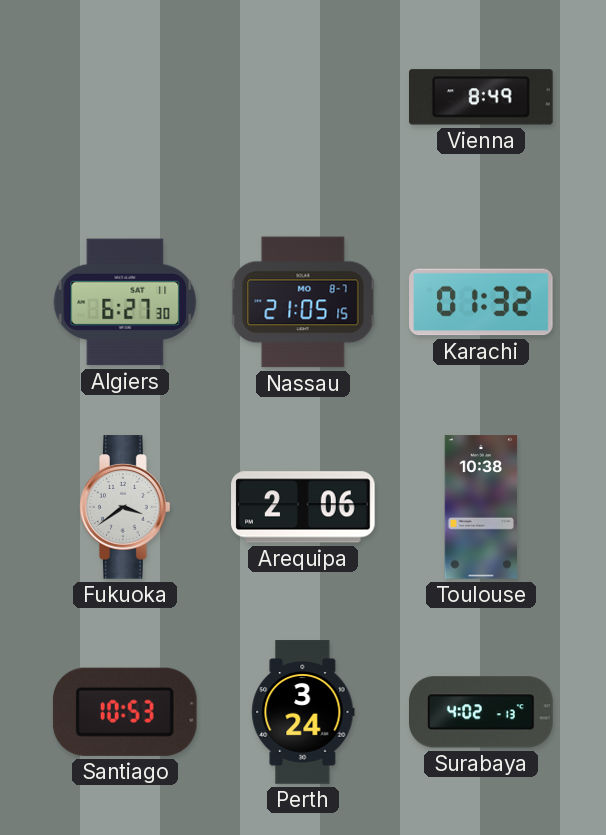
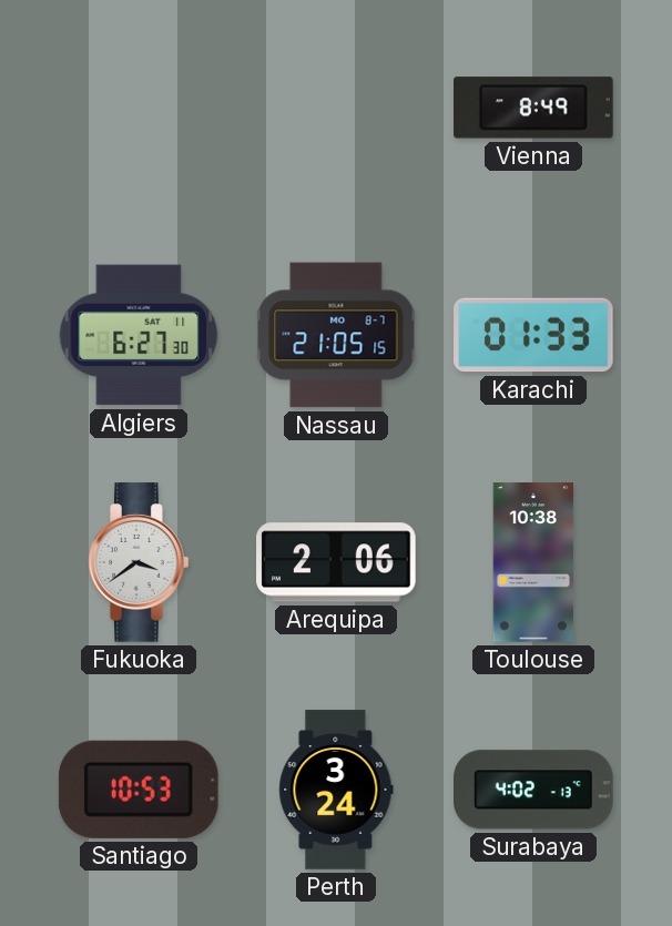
Karachi: 01:32 -> 01:33
